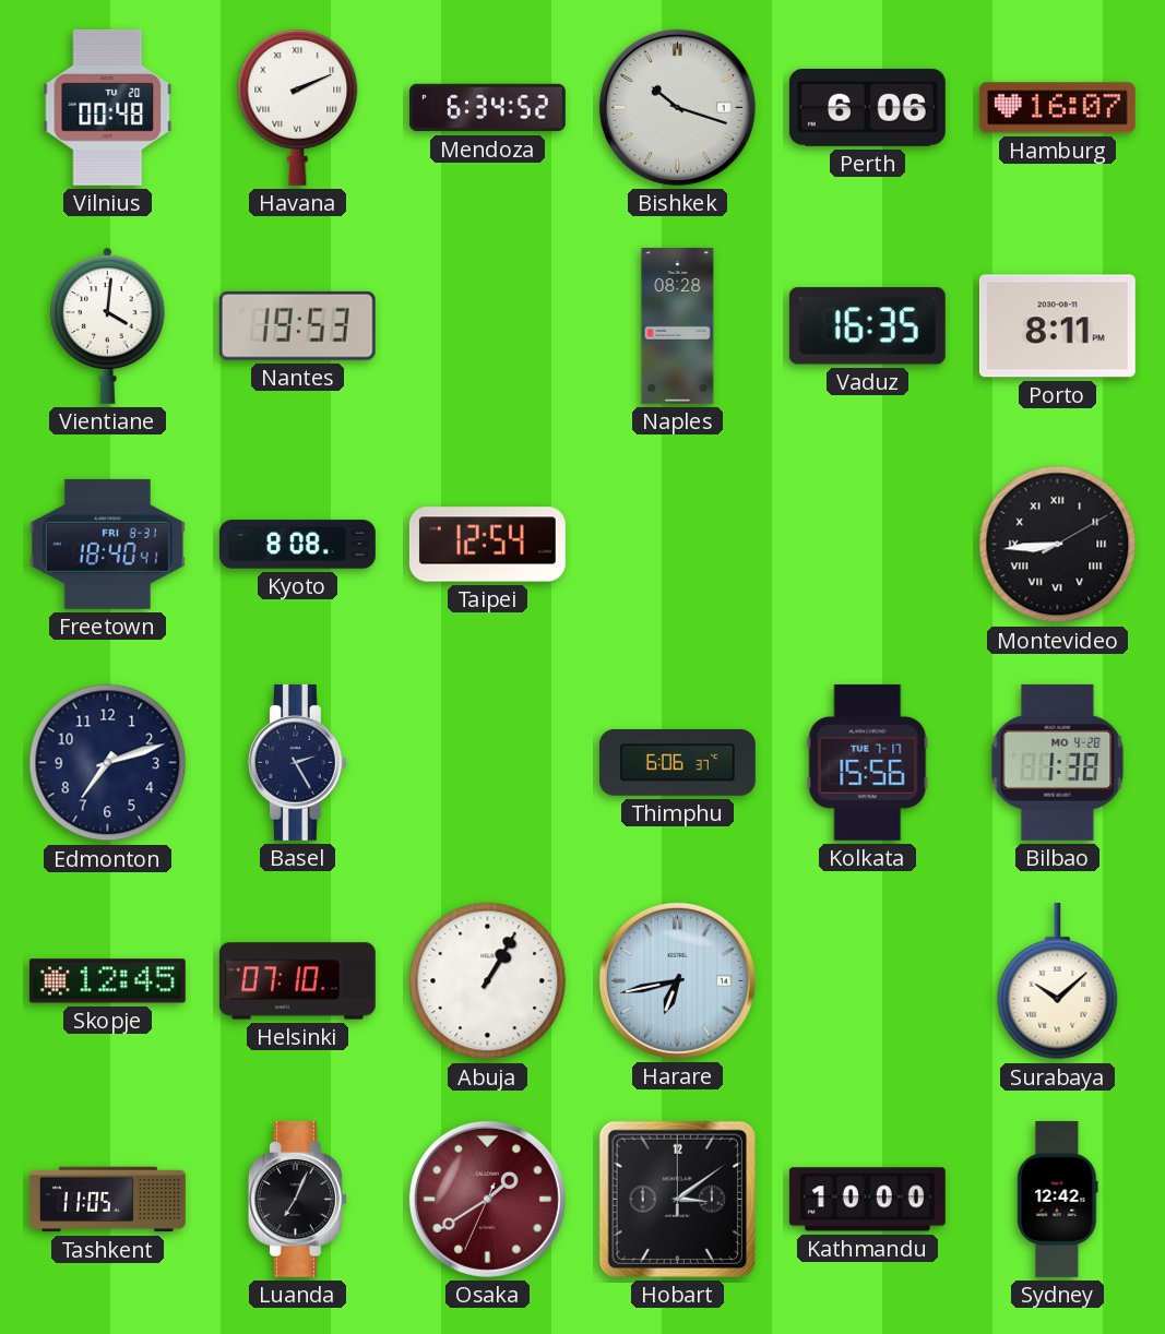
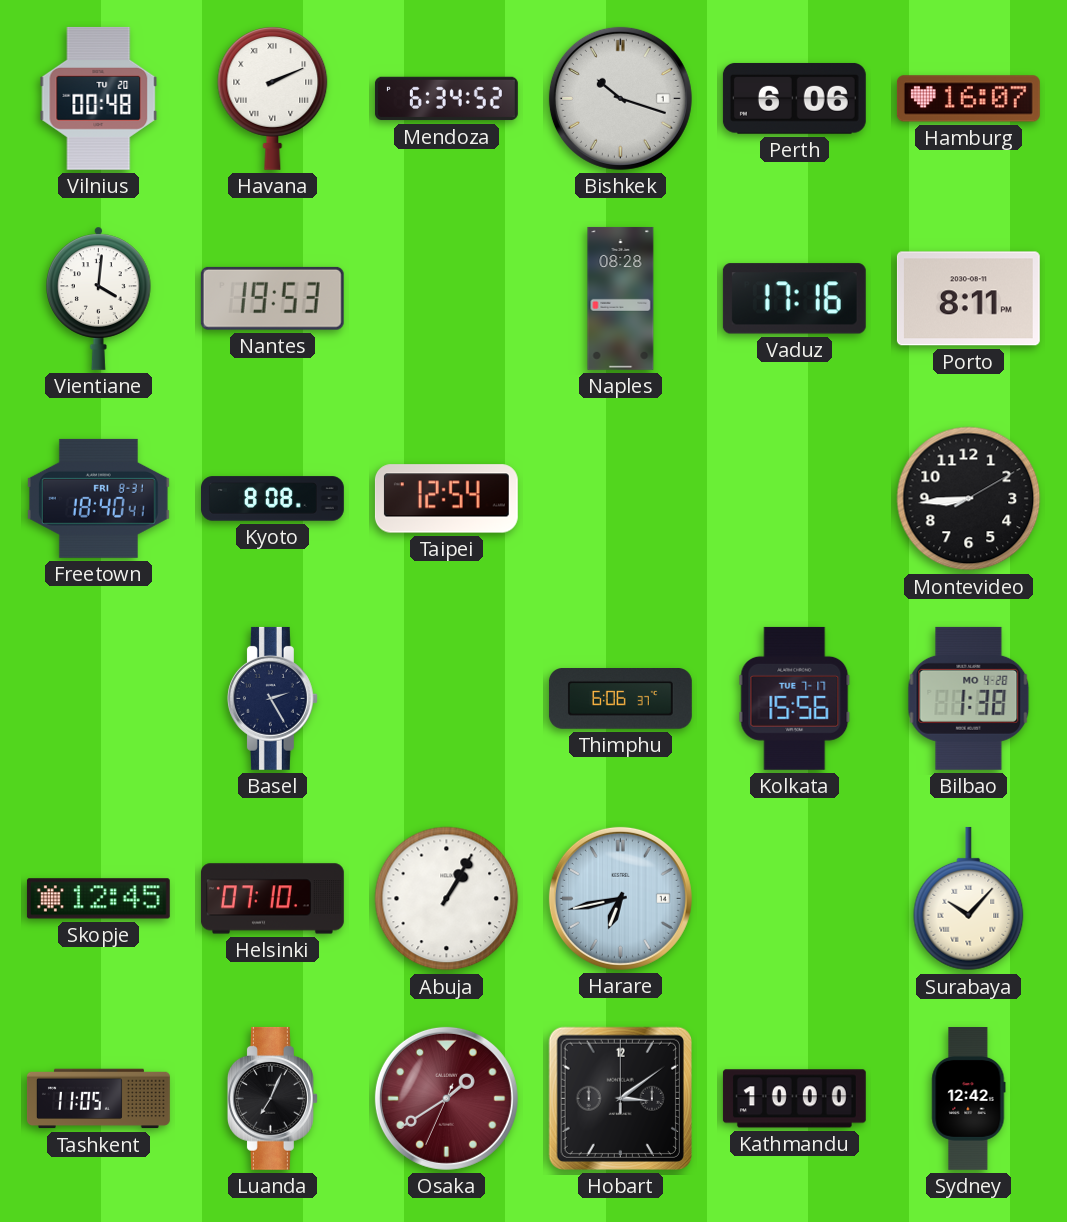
Vaduz: 16:35 -> 17:16
Montevideo numerals: Roman -> Arabic
Edmonton: 7:12 -> none
Surabaya: 10:08 -> 10:07
